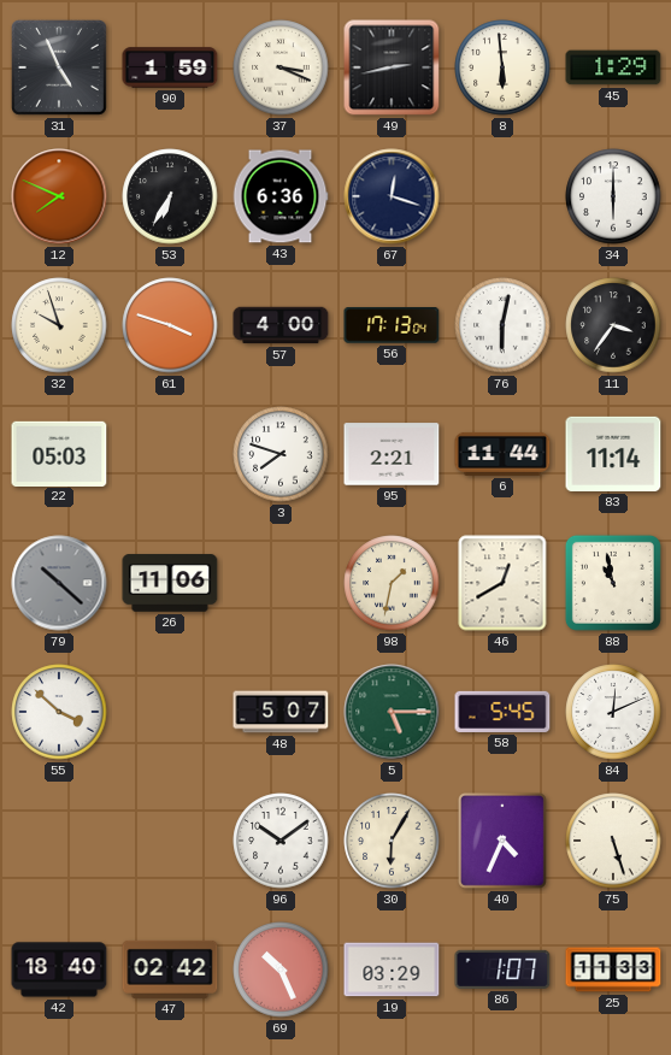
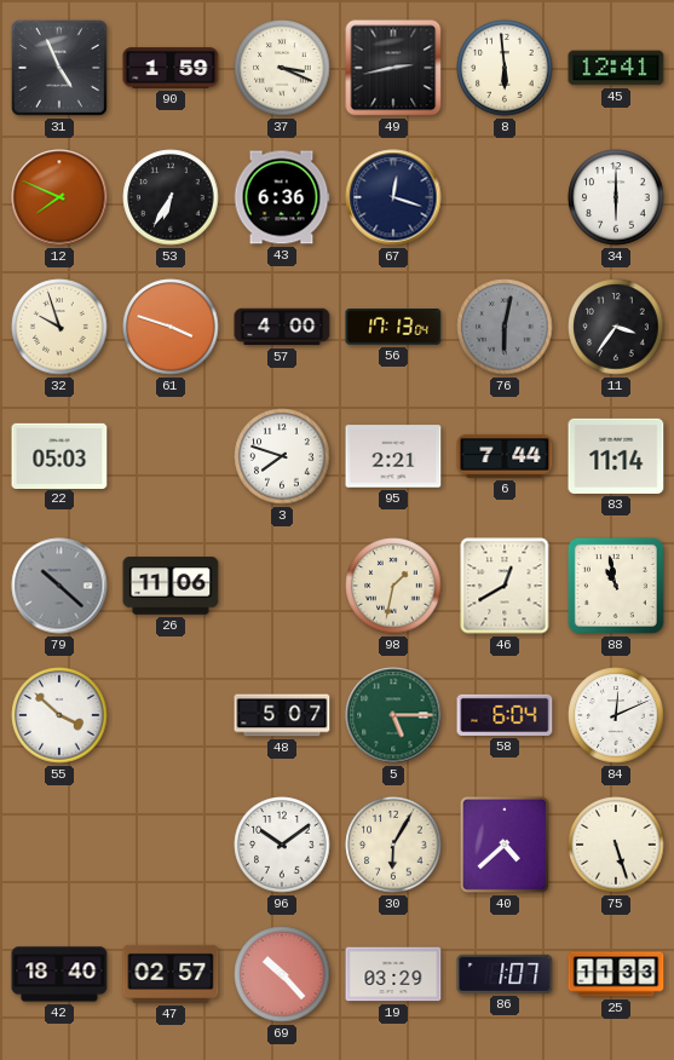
45: 1:29 -> 12:41
76 dial: white -> grey
6: 11:44 -> 7:44
58: 5:45 -> 6:04
40: 4:34 -> 4:38
47: 02:42 -> 02:57
69: 10:26 -> 10:23
